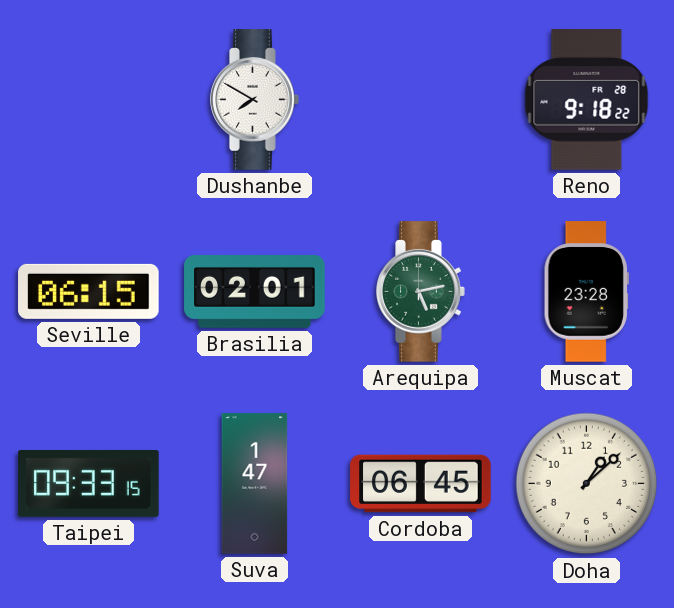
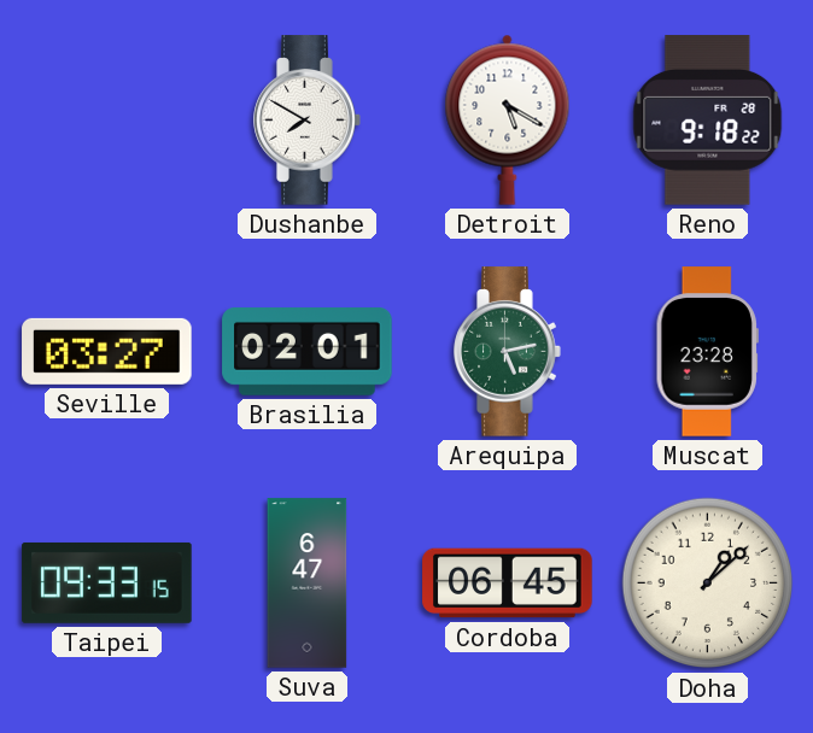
Detroit: none -> 5:20
Seville: 06:15 -> 03:27
Suva: 1:47 -> 6:47
